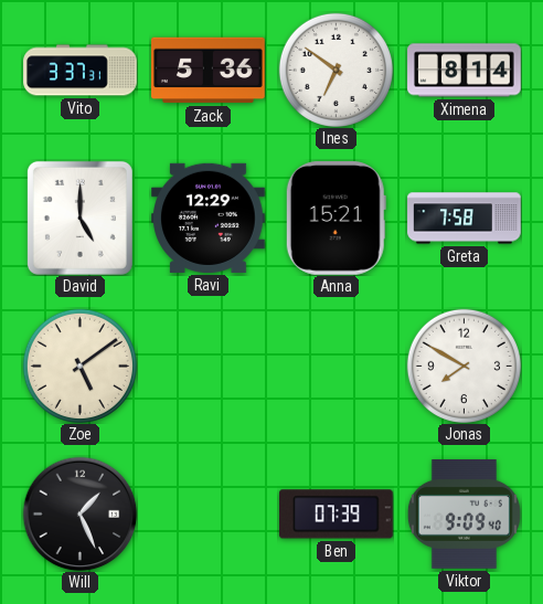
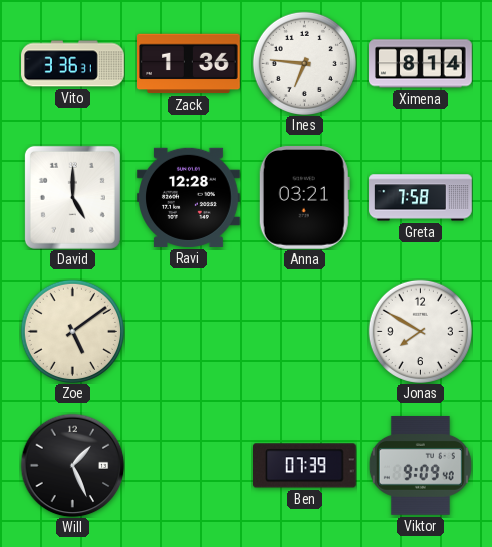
Vito: 3:37 -> 3:36
Zack: 5:36 -> 1:36
Ines: 6:51 -> 6:46
Ravi: 12:29 -> 12:28
Anna: 15:21 -> 03:21
